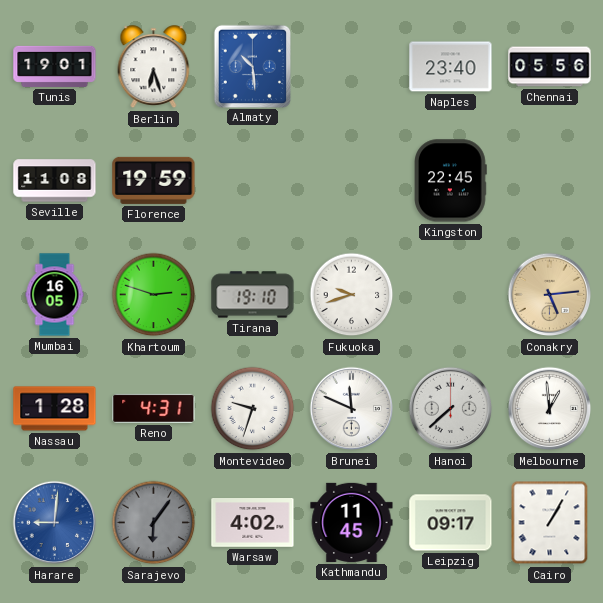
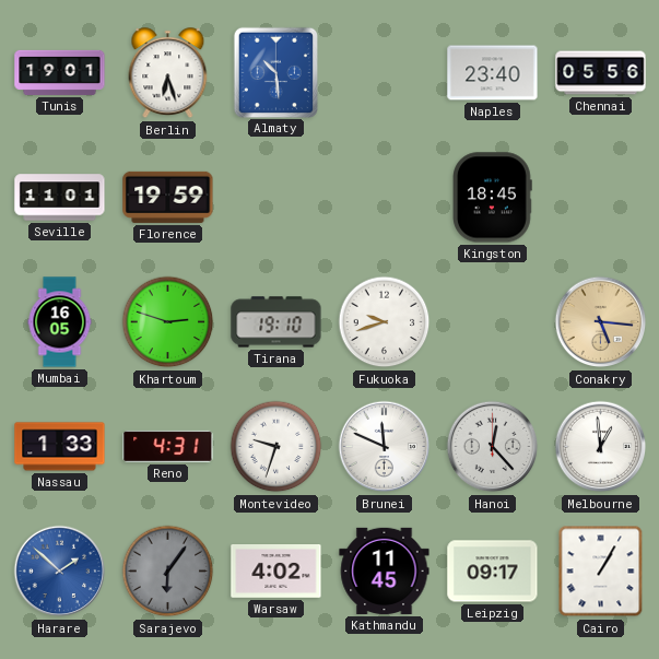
Seville: 11:08 -> 11:01
Kingston: 22:45 -> 18:45
Conakry: 5:14 -> 5:16
Nassau: 1:28 -> 1:33
Hanoi: 7:38 -> 12:23
Harare: 9:01 -> 1:52
